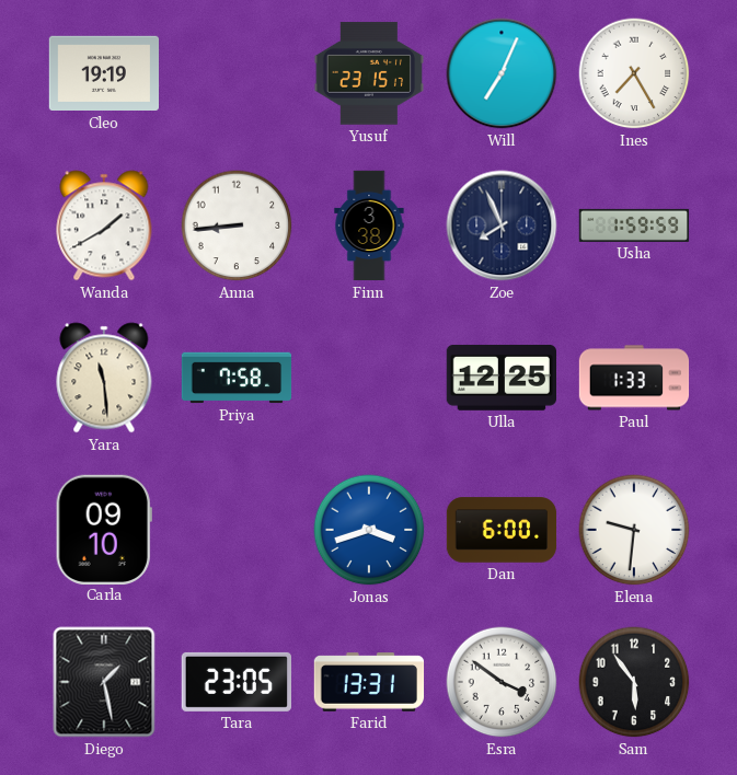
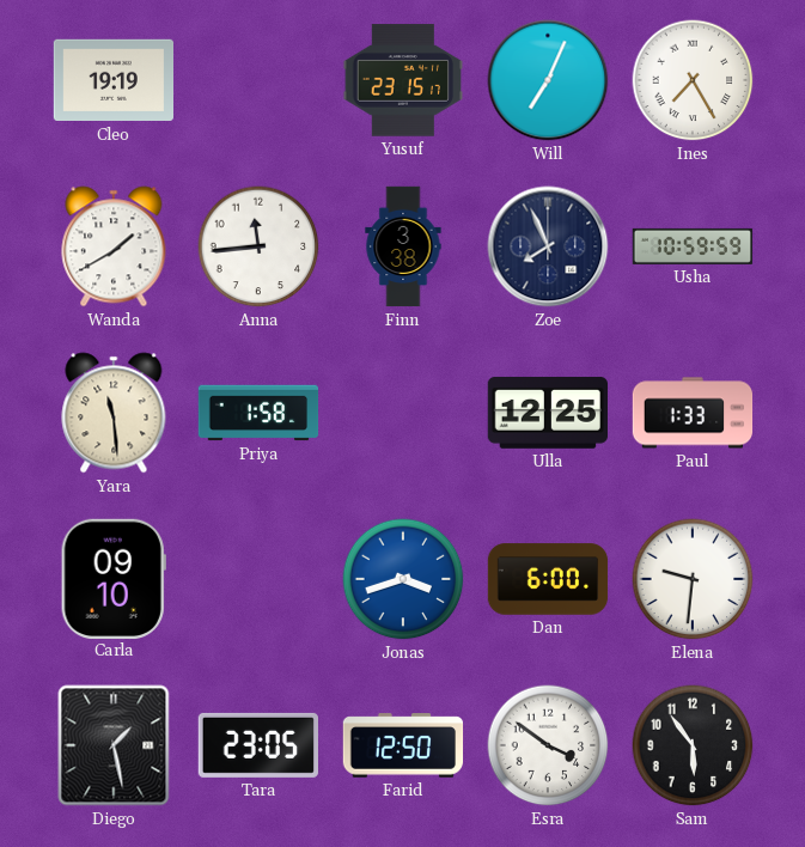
Anna: 8:44 -> 11:44
Usha: 1:59 -> 10:59
Priya: 7:58 -> 1:58
Farid: 13:31 -> 12:50
